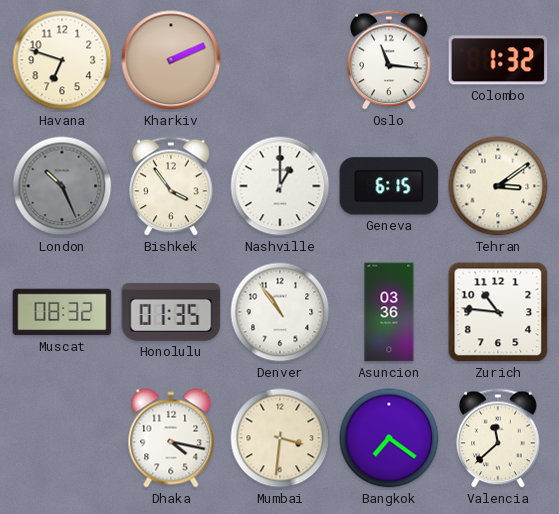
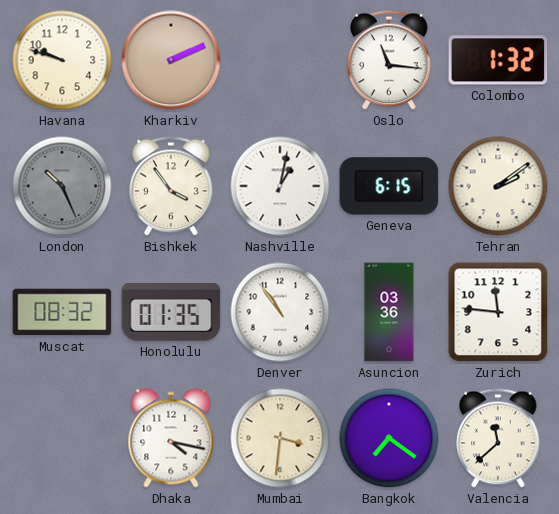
Havana: 6:48 -> 9:48
Nashville: 1:00 -> 1:02
Tehran: 3:09 -> 2:09
Zurich: 10:46 -> 11:46
